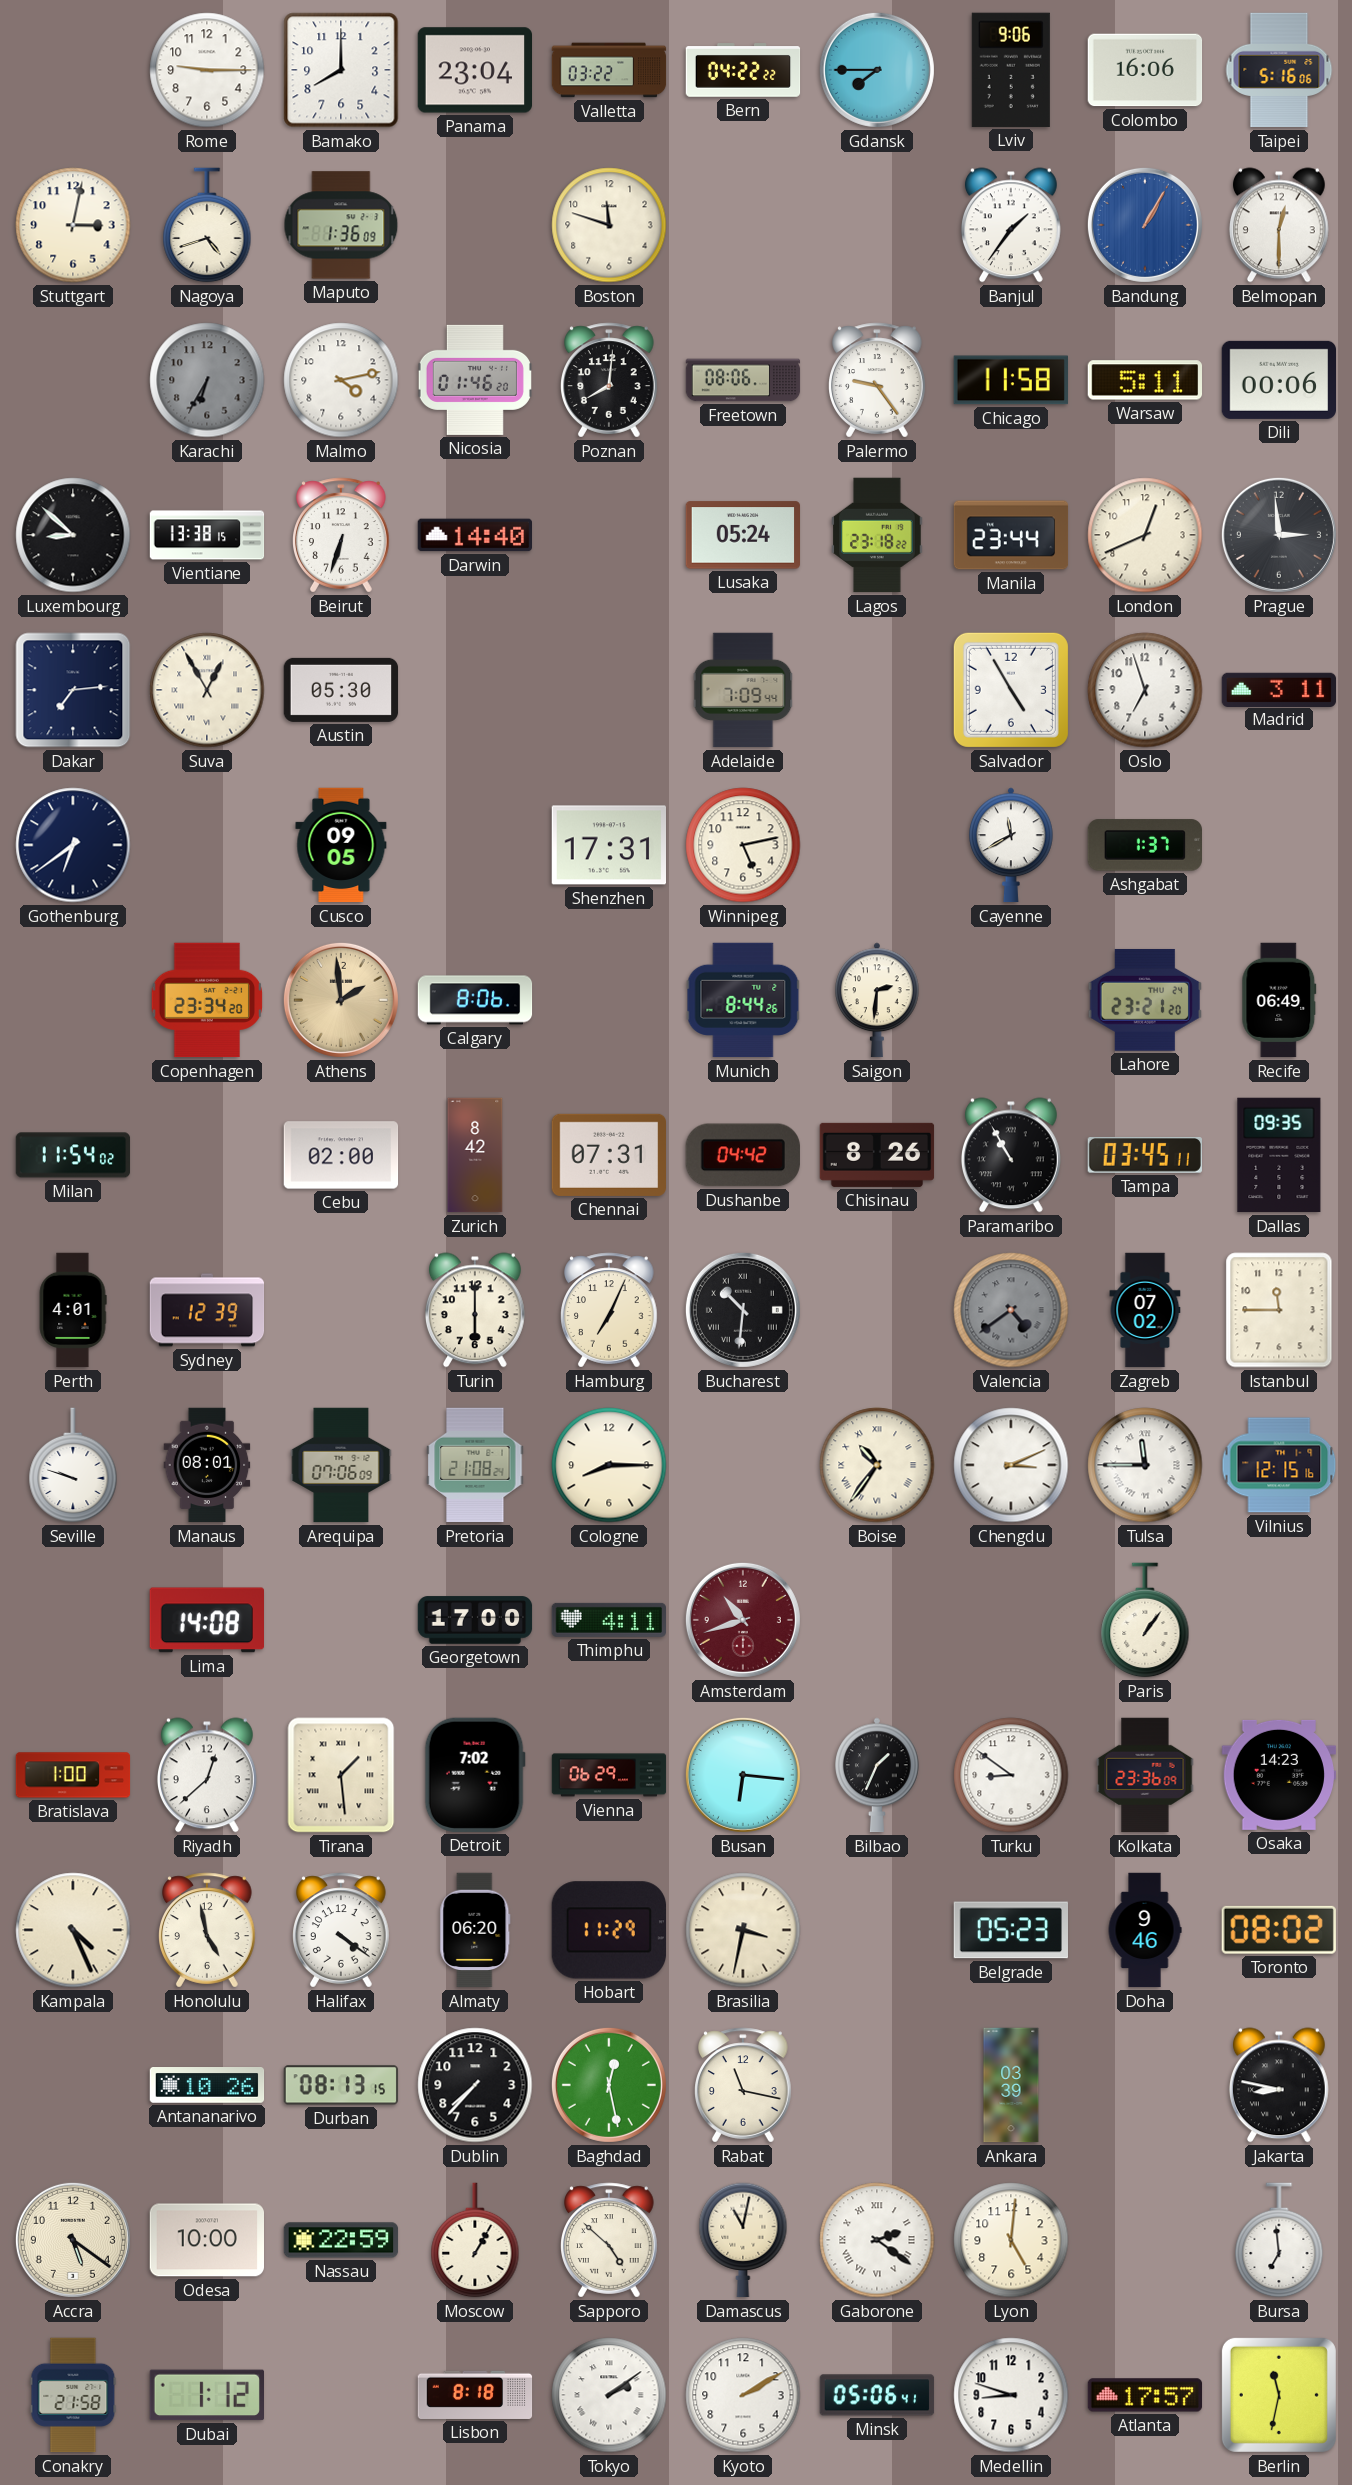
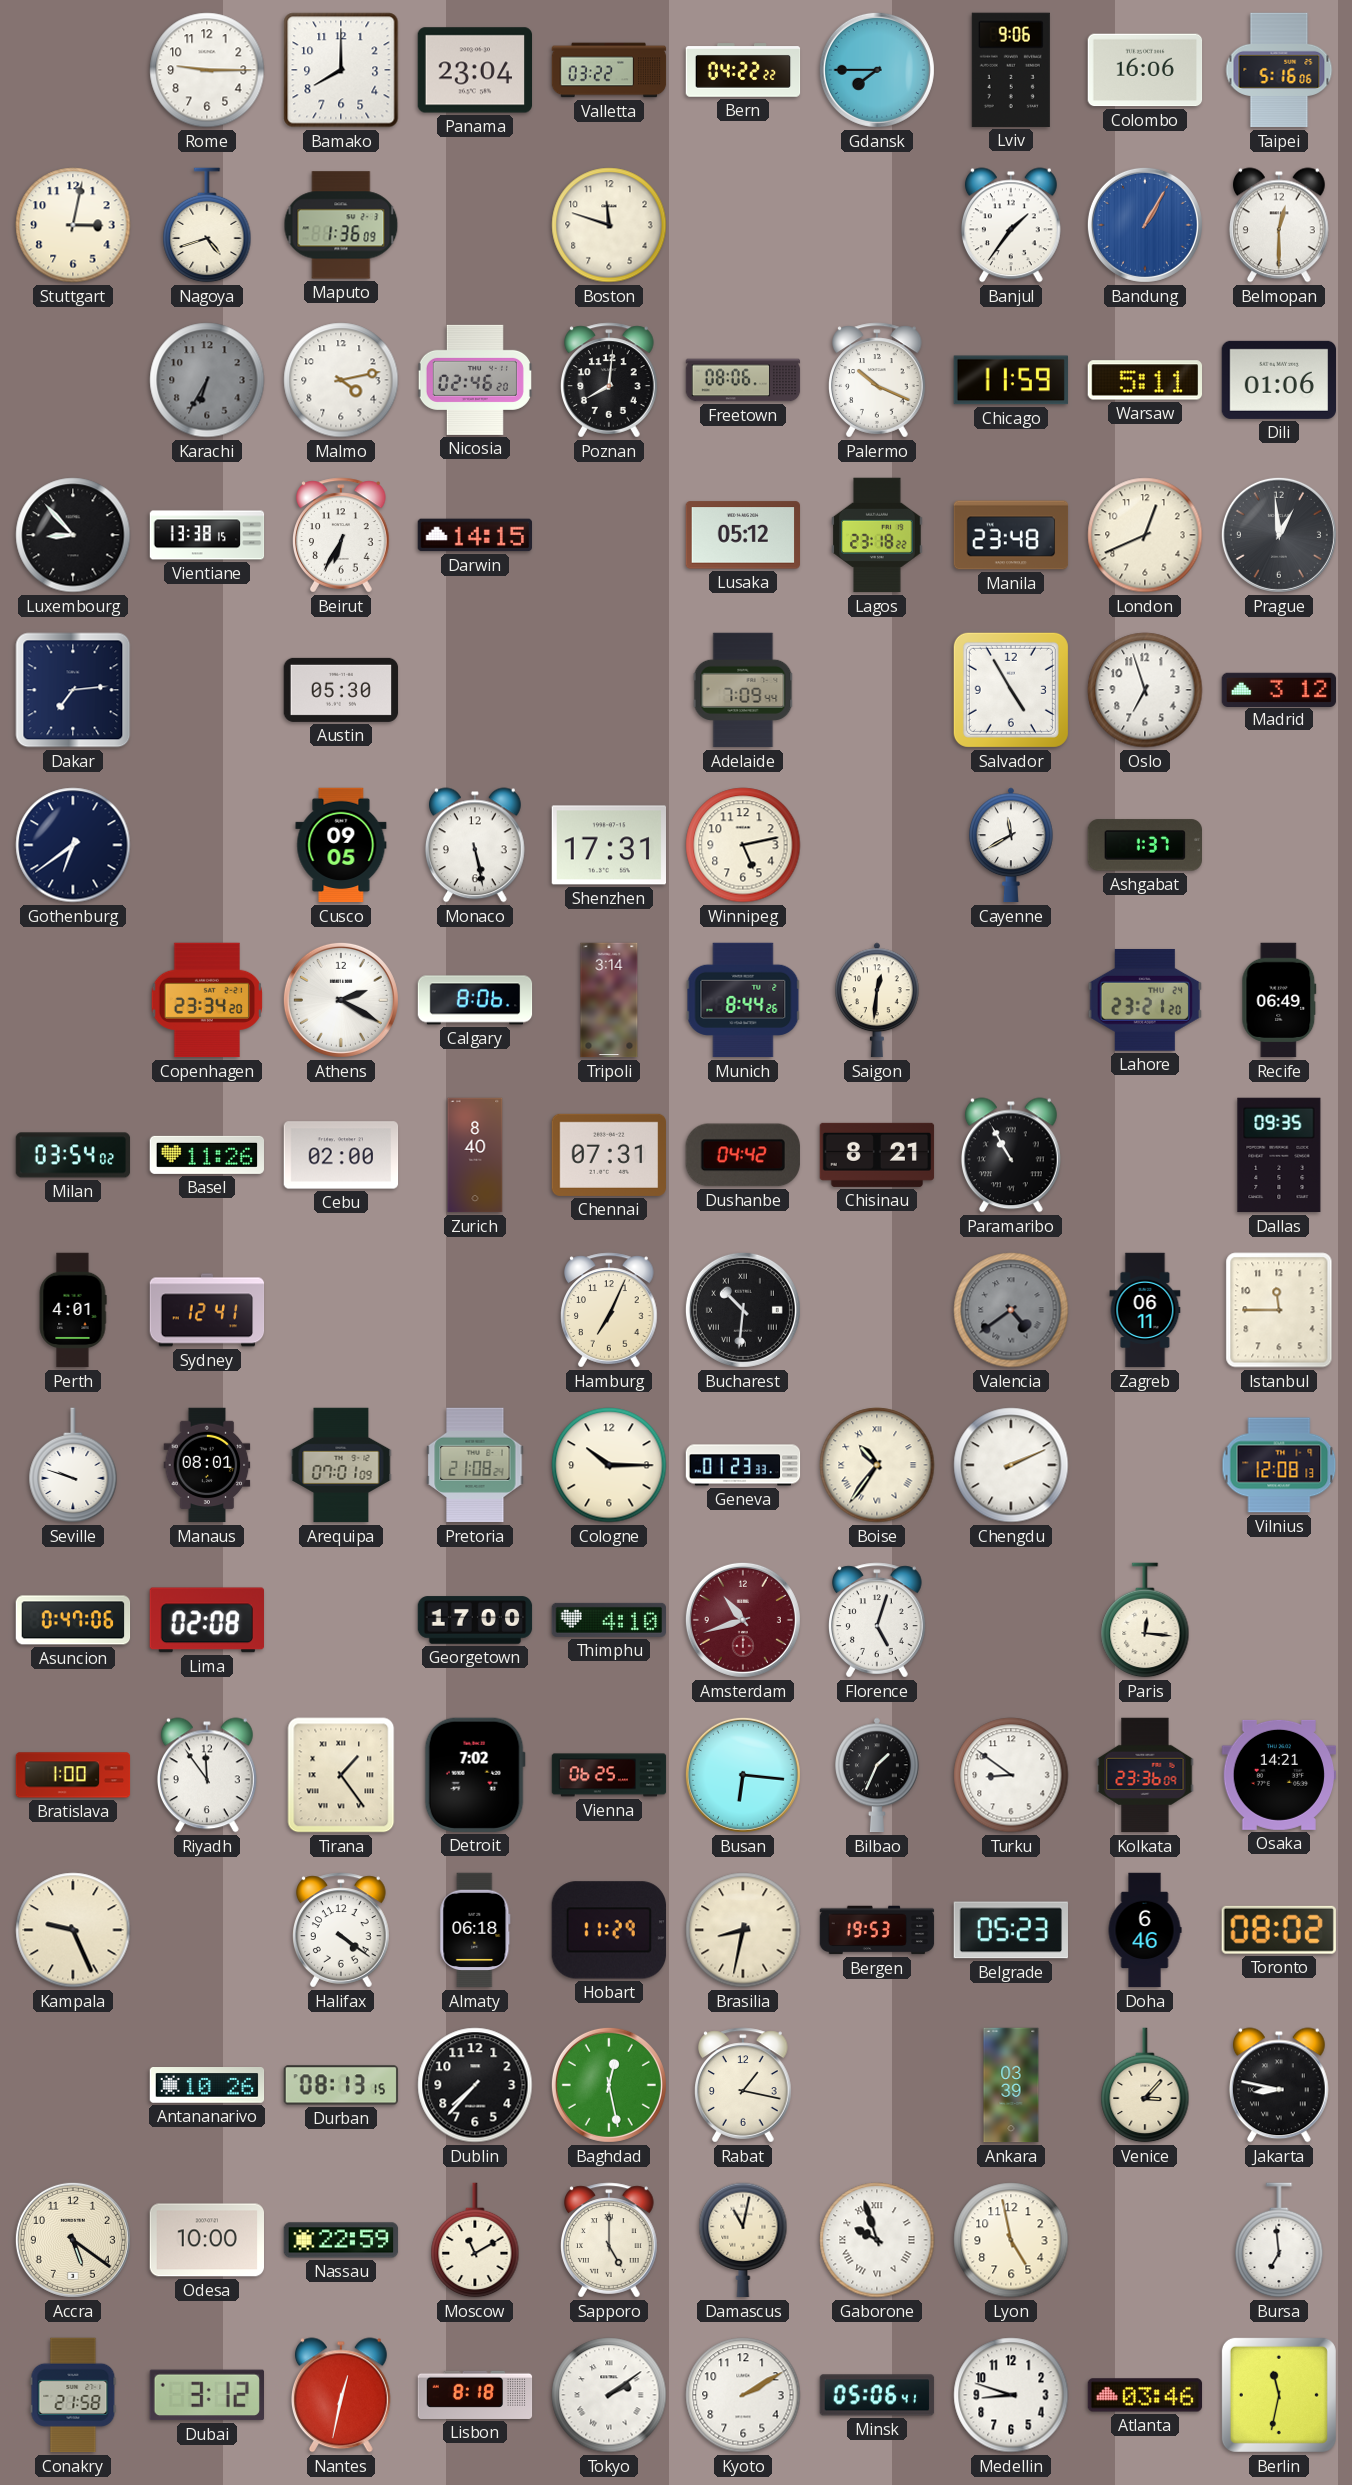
Nicosia: 01:46 -> 02:46
Palermo: 9:24 -> 10:19
Chicago: 11:58 -> 11:59
Dili: 00:06 -> 01:06
Luxembourg: 8:52 -> 8:53
Beirut: 6:33 -> 6:35
Darwin: 14:40 -> 14:15
Lusaka: 05:24 -> 05:12
Manila: 23:44 -> 23:48
Prague: 2:59 -> 12:59
Suva: 12:55 -> none
Madrid: 3:11 -> 3:12
Monaco: none -> 5:28
Athens: 1:59 -> 2:20
Athens dial: champagne -> white
Tripoli: none -> 3:14
Saigon: 2:31 -> 12:31
Milan: 11:54 -> 03:54
Basel: none -> 11:26
Zurich: 8:42 -> 8:40
Chisinau: 8:26 -> 8:21
Tampa: 03:45 -> none
Sydney: 12:39 -> 12:41
Turin: 6:00 -> none
Zagreb: 07:02 -> 06:11
Arequipa: 07:06 -> 07:01
Cologne: 8:15 -> 10:15
Geneva: none -> 01:23
Chengdu: 3:11 -> 2:11
Tulsa: 11:45 -> none
Vilnius: 12:15 -> 12:08
Asuncion: none -> 0:47
Lima: 14:08 -> 02:08
Thimphu: 4:11 -> 4:10
Florence: none -> 5:03
Paris: 1:06 -> 12:16
Riyadh: 12:38 -> 11:54
Tirana: 1:29 -> 1:24
Vienna: 06:29 -> 06:25
Osaka: 14:23 -> 14:21
Kampala: 4:26 -> 9:26
Honolulu: 4:58 -> none
Almaty: 06:20 -> 06:18
Brasilia: 3:32 -> 8:32
Bergen: none -> 19:53
Doha: 9:46 -> 6:46
Rabat: 11:17 -> 1:17
Venice: none -> 3:07
Moscow: 1:05 -> 11:10
Sapporo: 4:52 -> 5:00
Gaborone: 2:21 -> 9:57
Lyon: 5:01 -> 4:58
Dubai: 1:12 -> 3:12
Nantes: none -> 12:32
Atlanta: 17:57 -> 03:46
